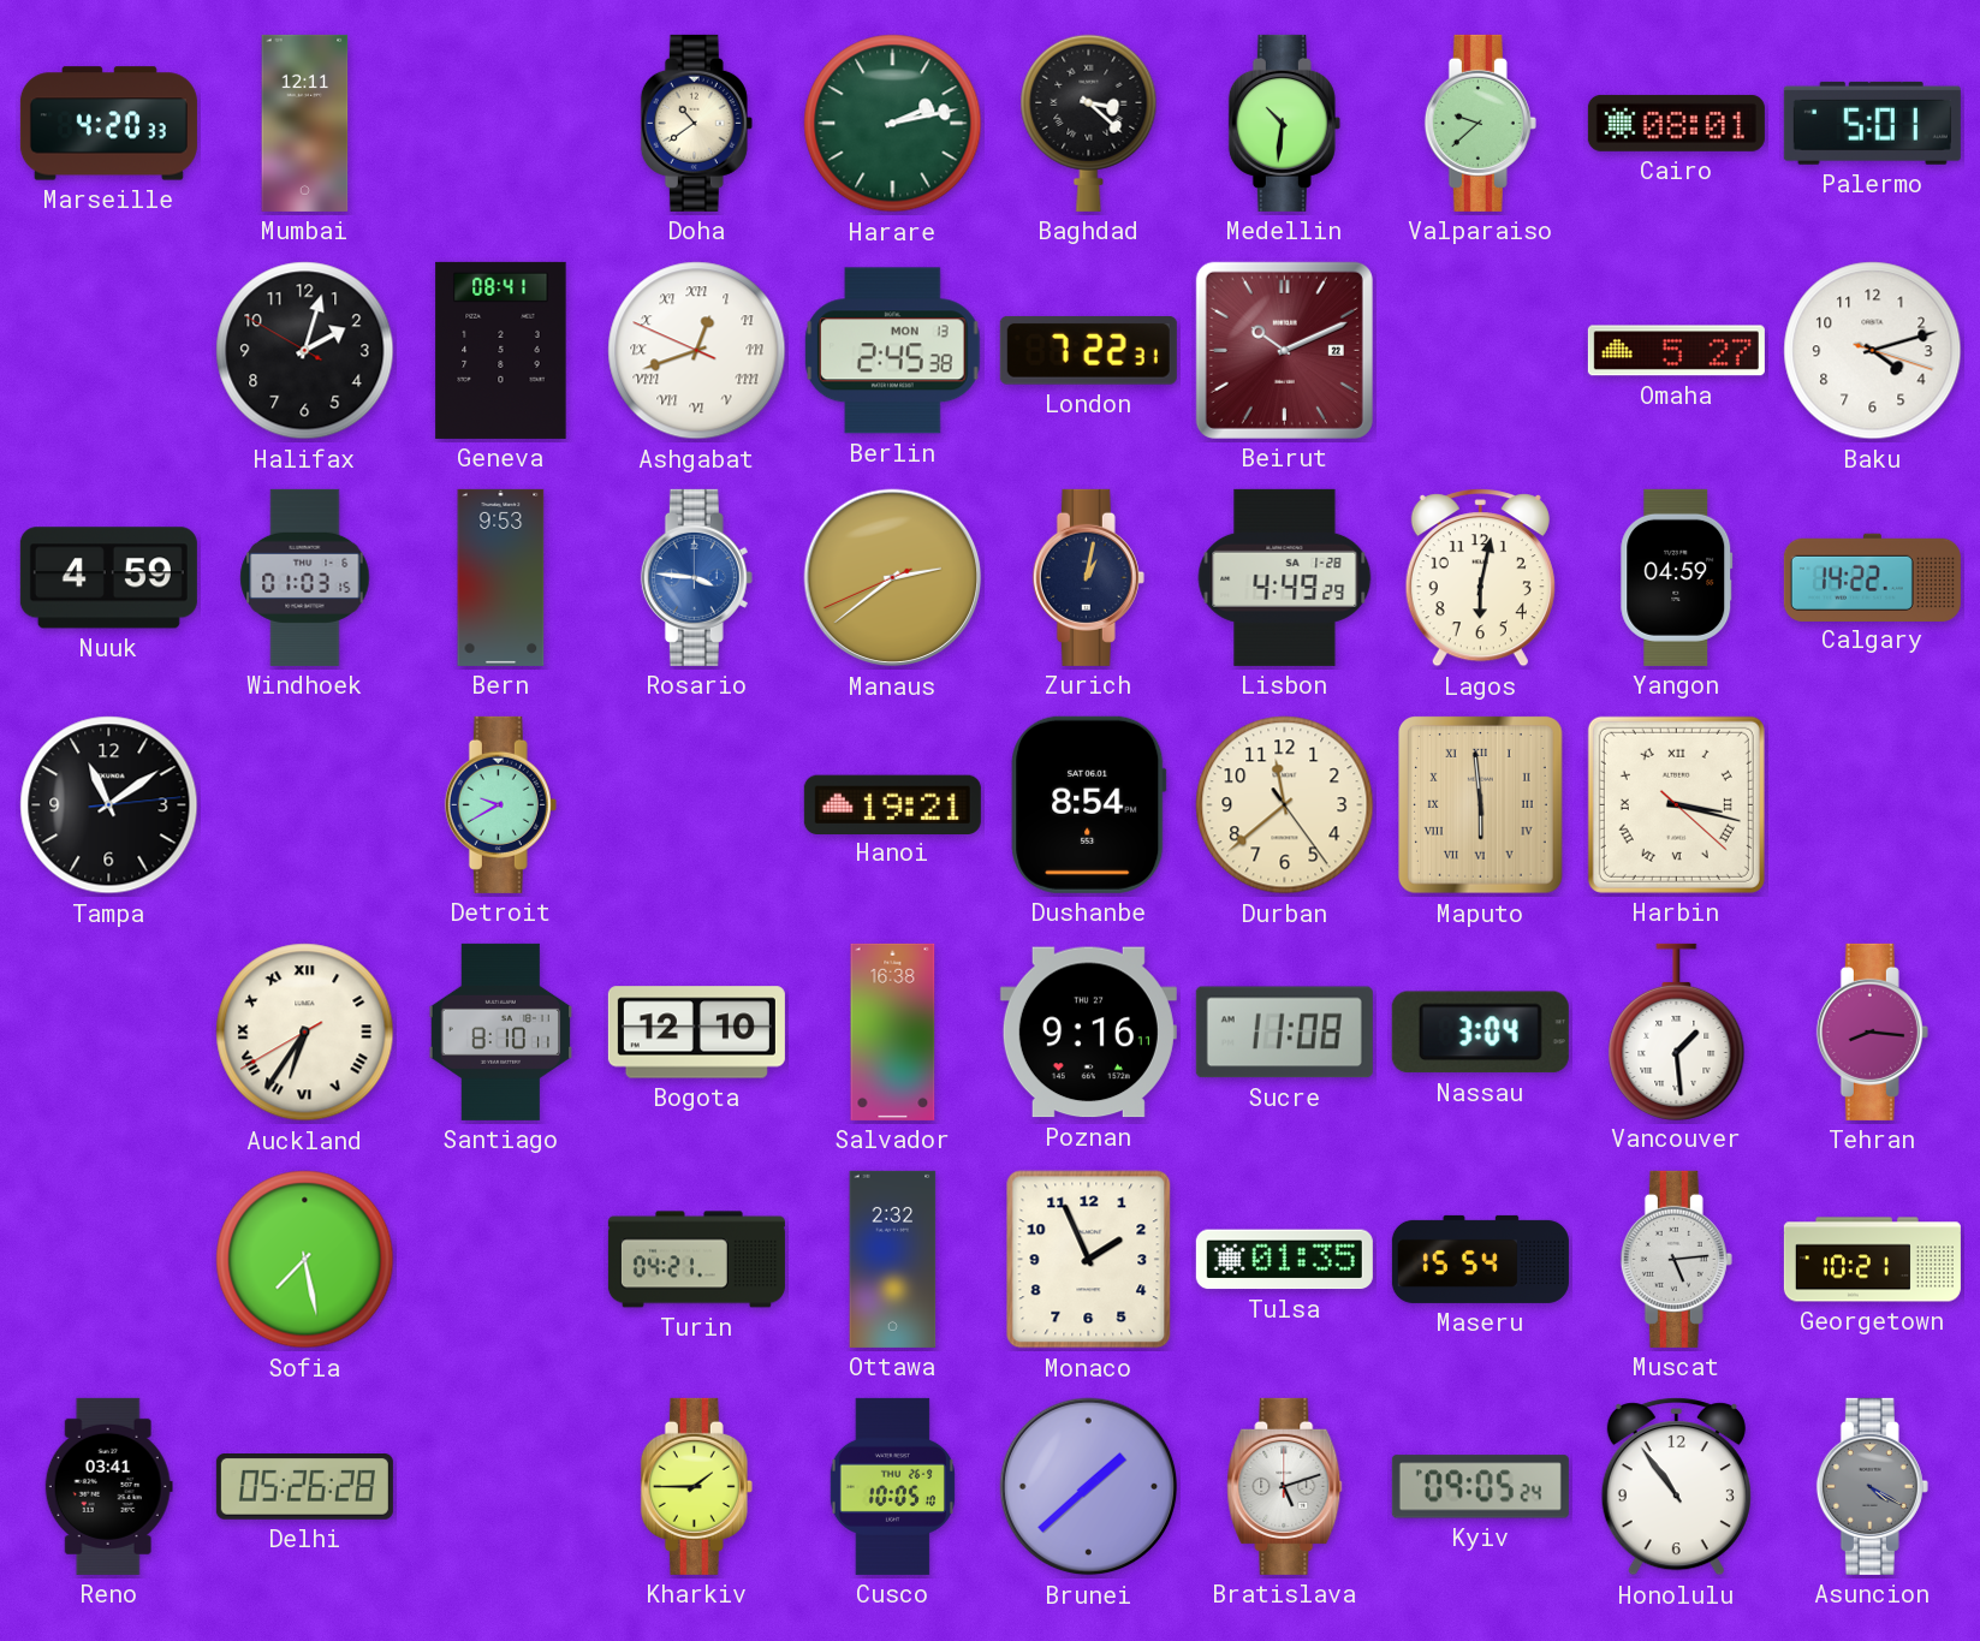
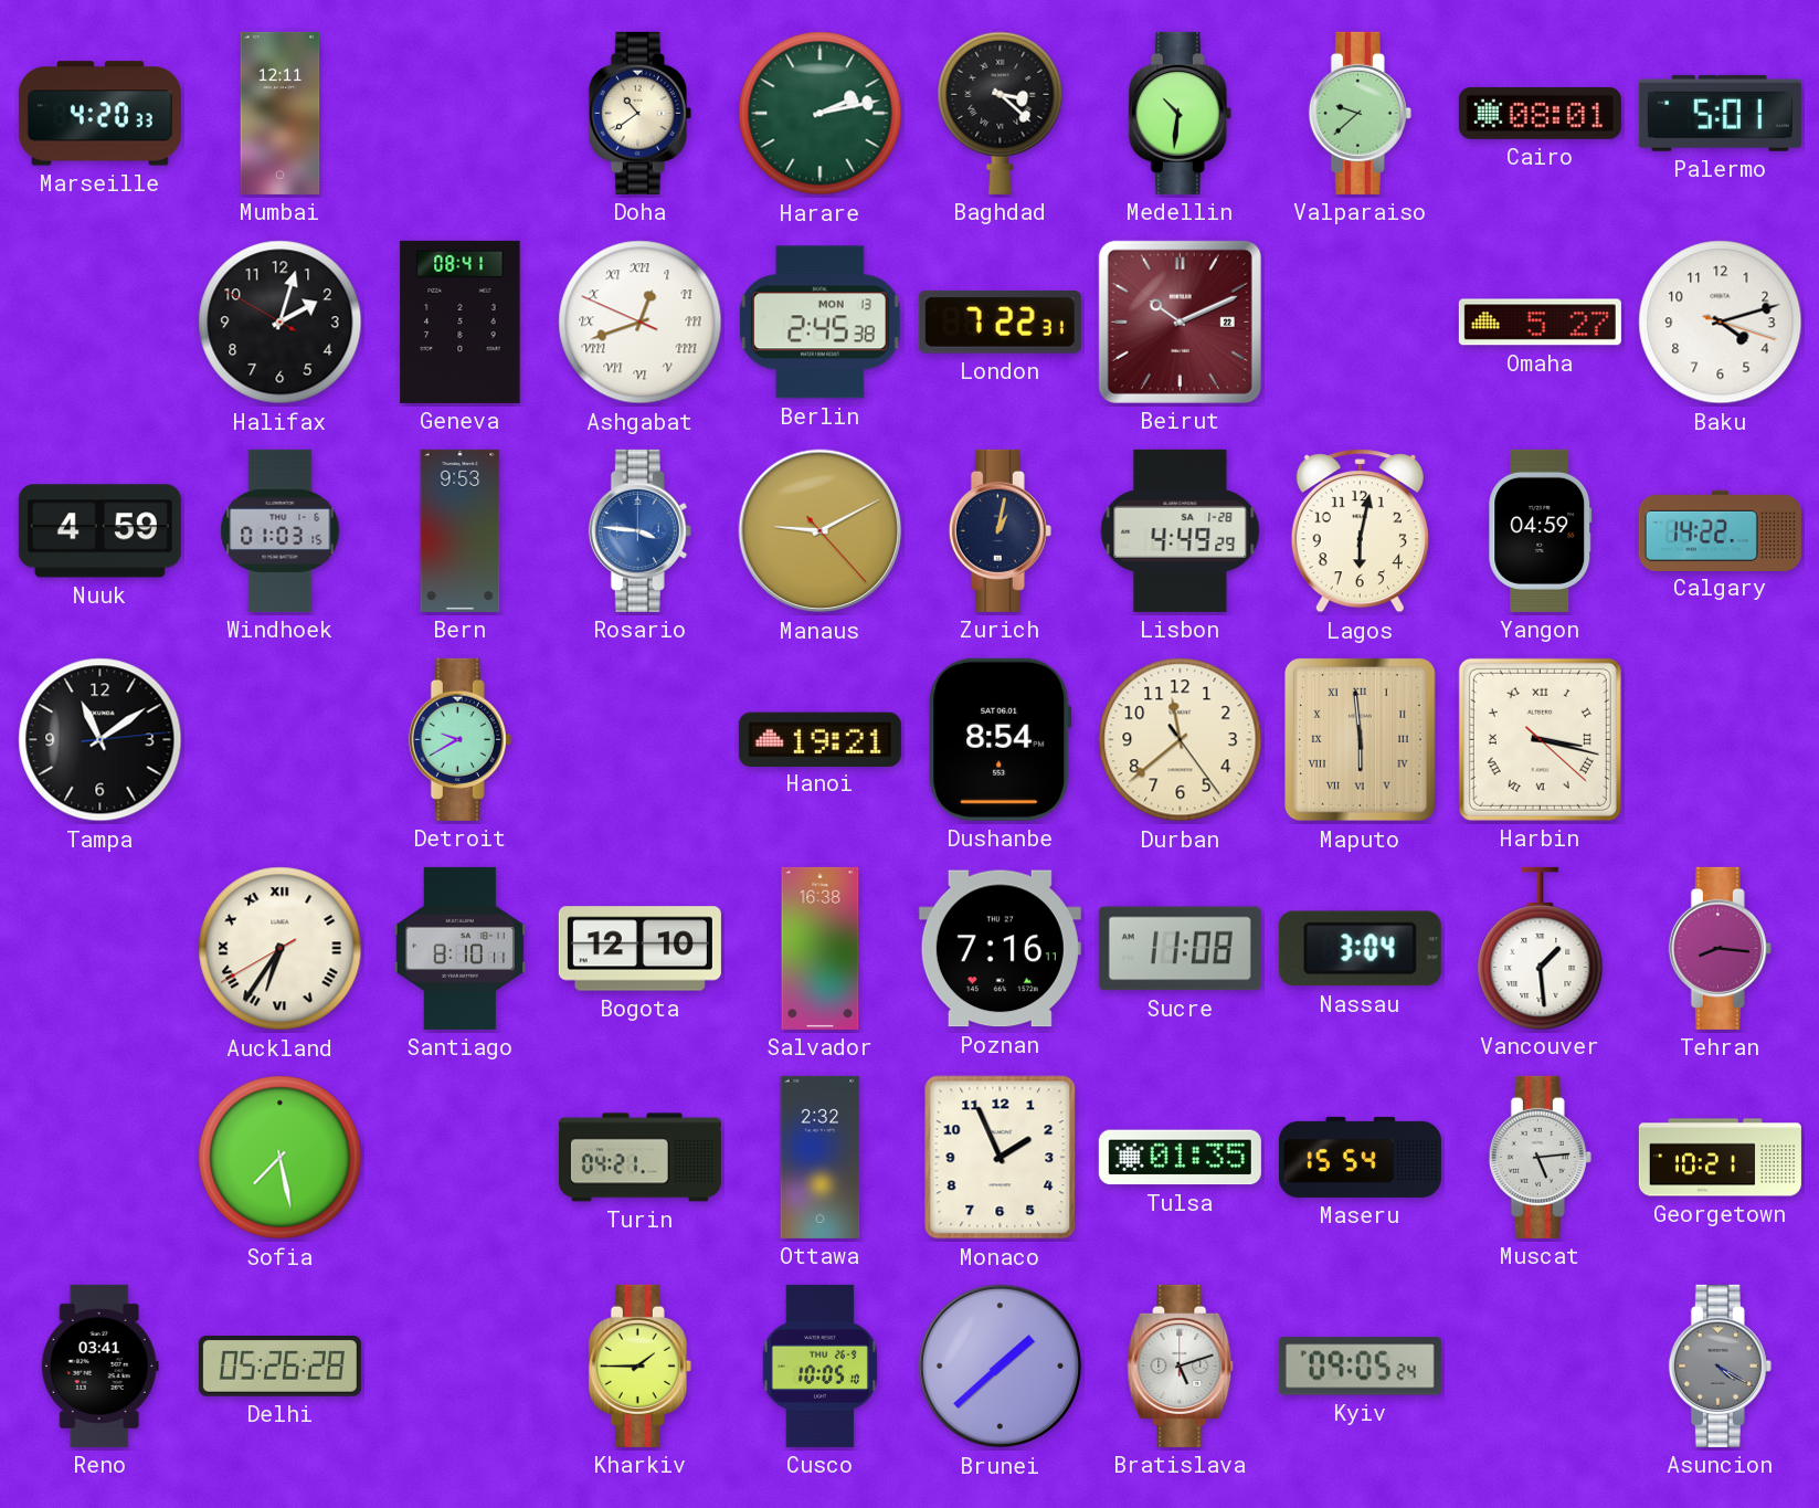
Manaus: 2:38 -> 9:10
Poznan: 9:16 -> 7:16
Honolulu: 10:54 -> none
